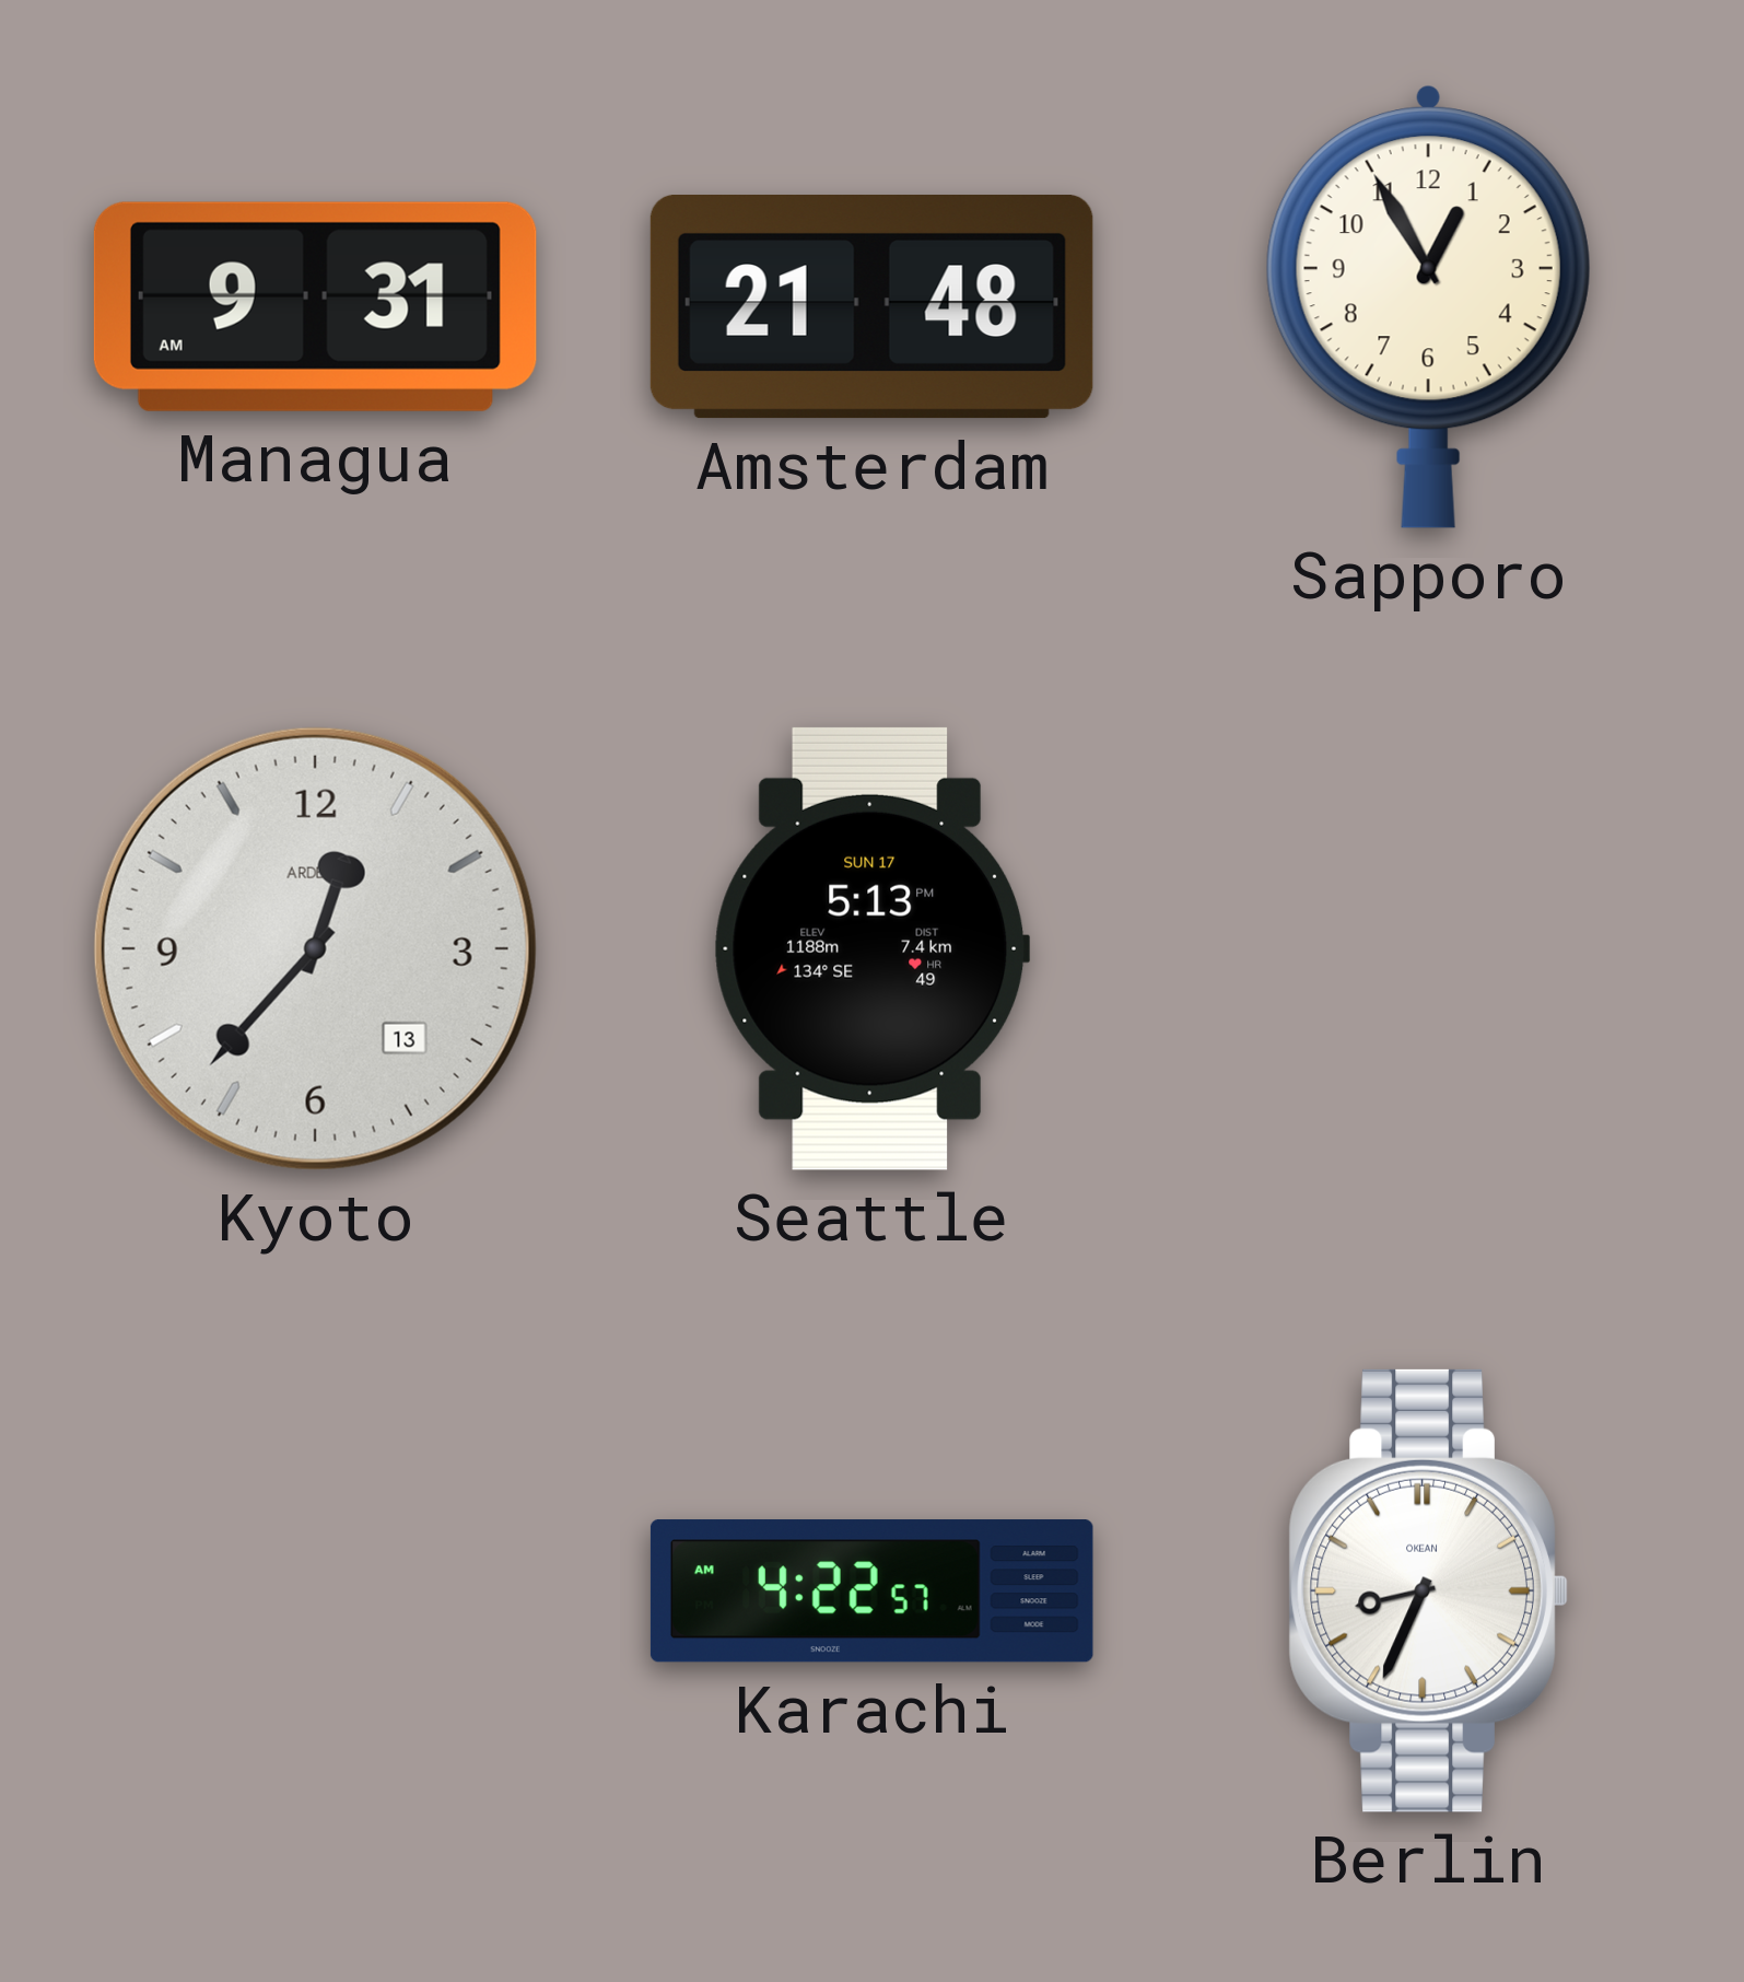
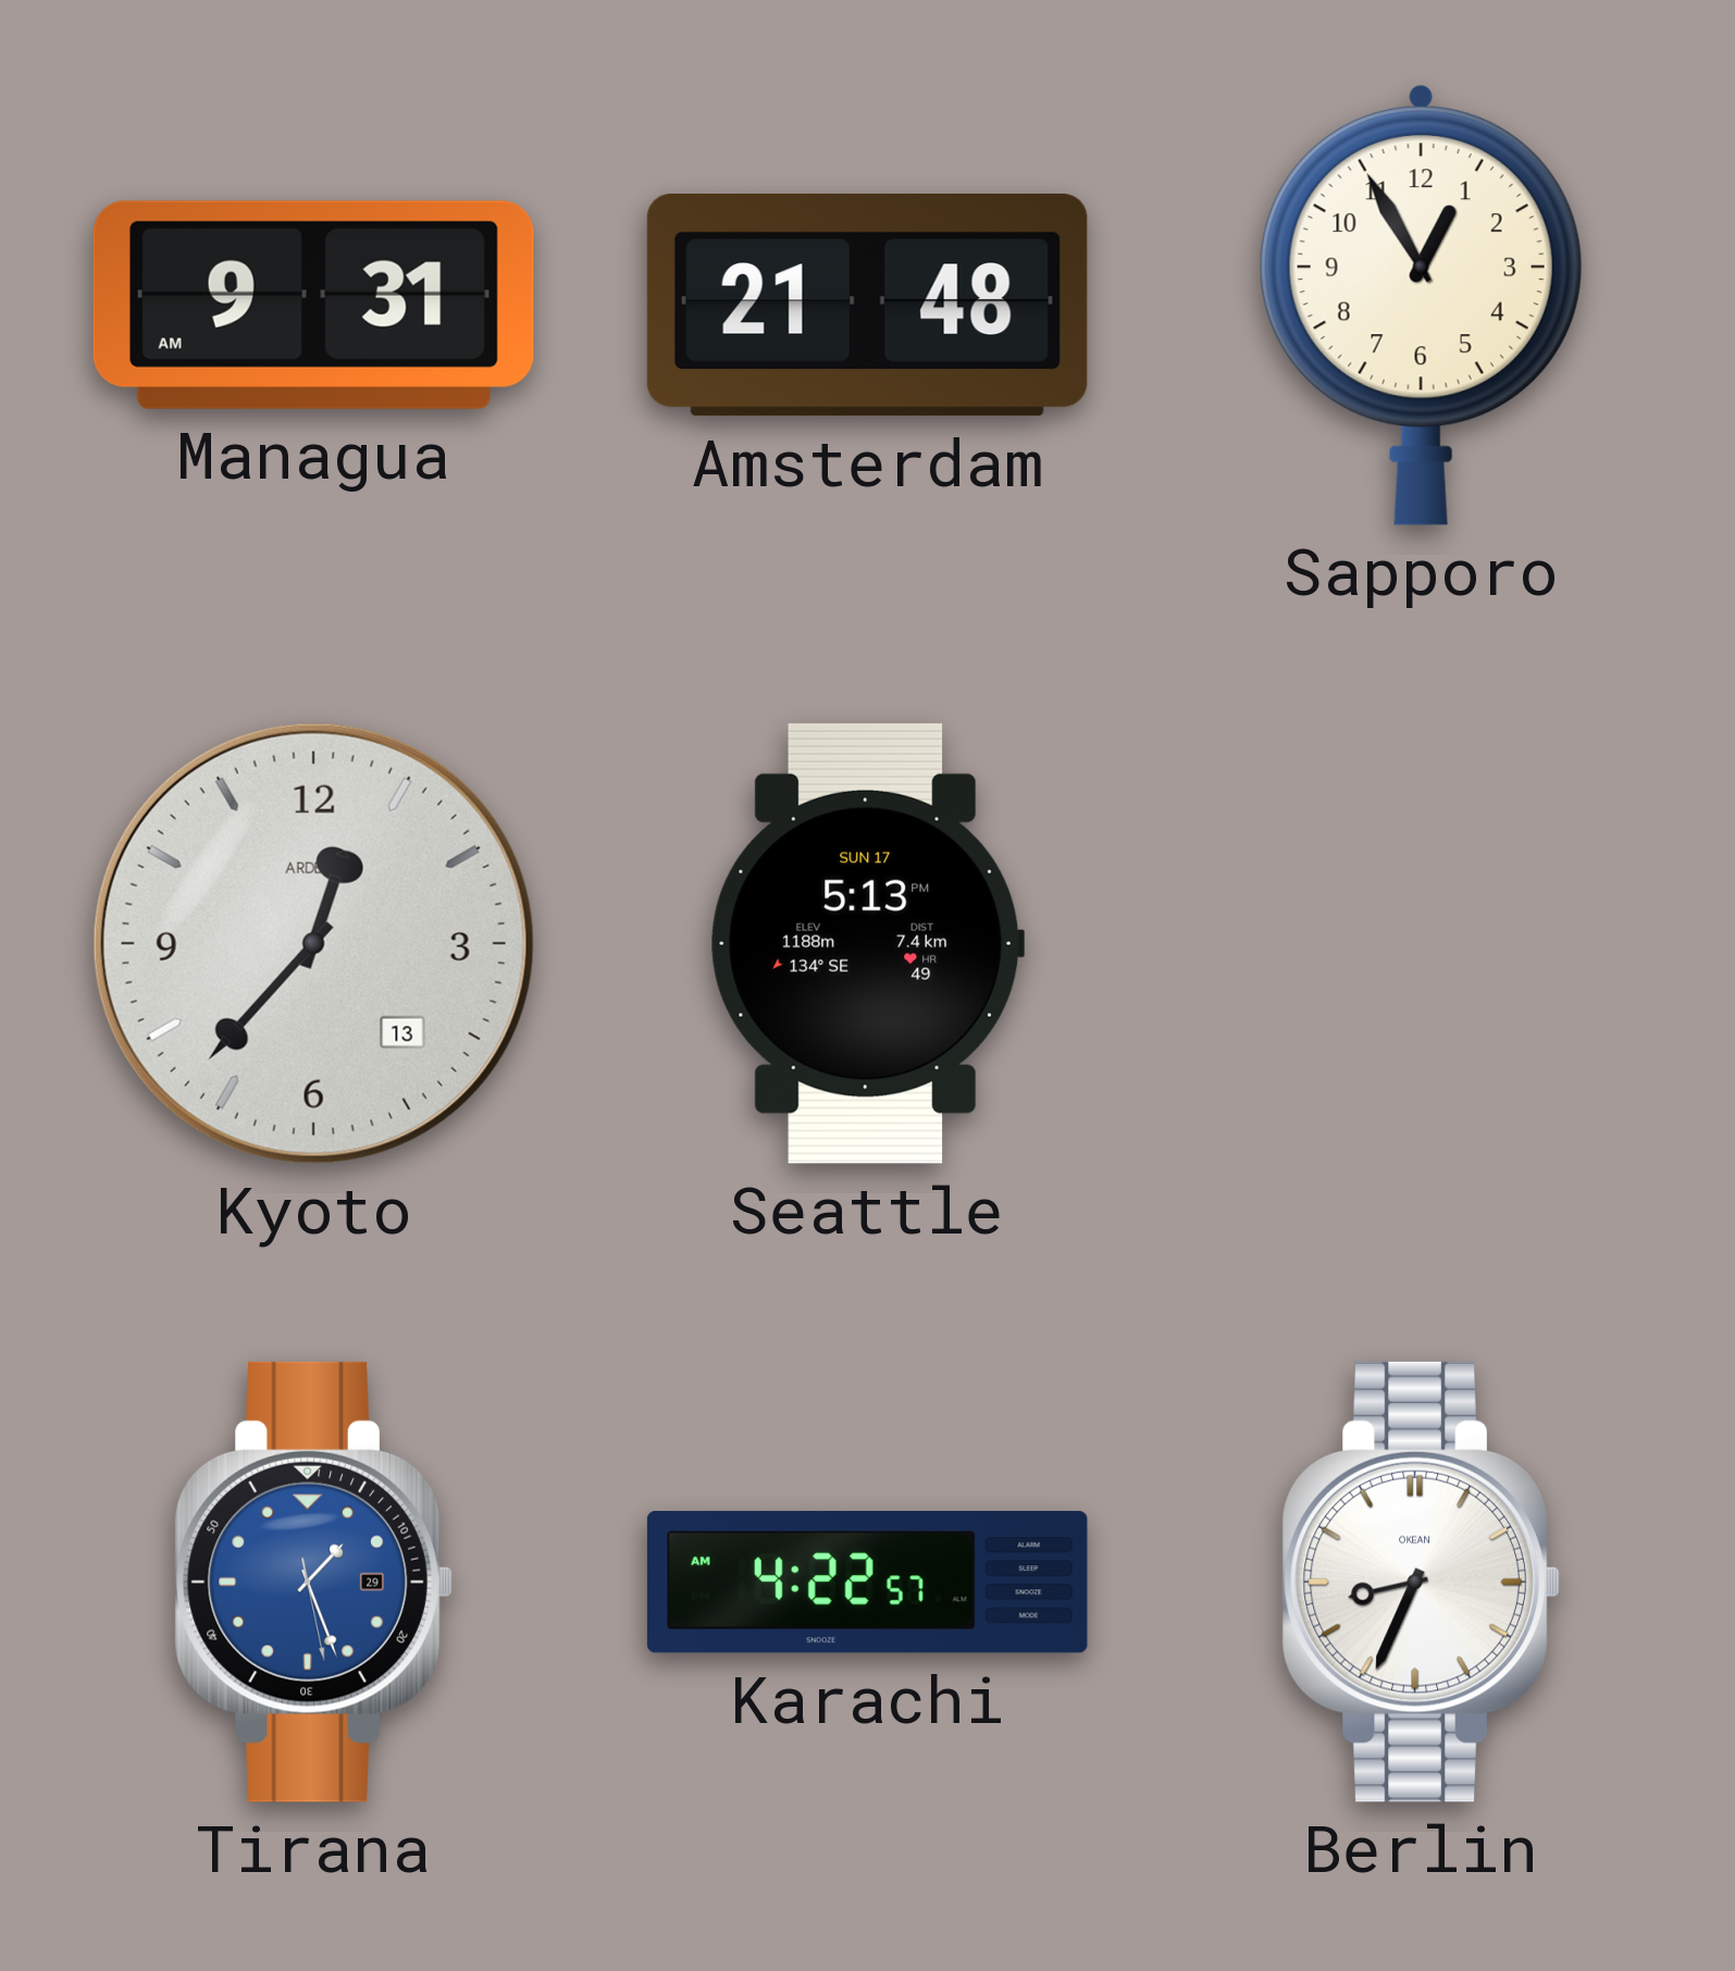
Tirana: none -> 1:26
